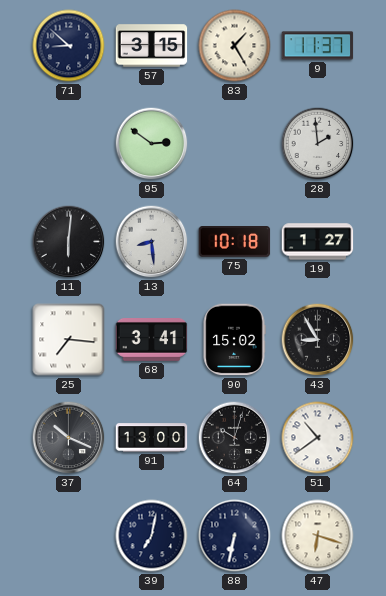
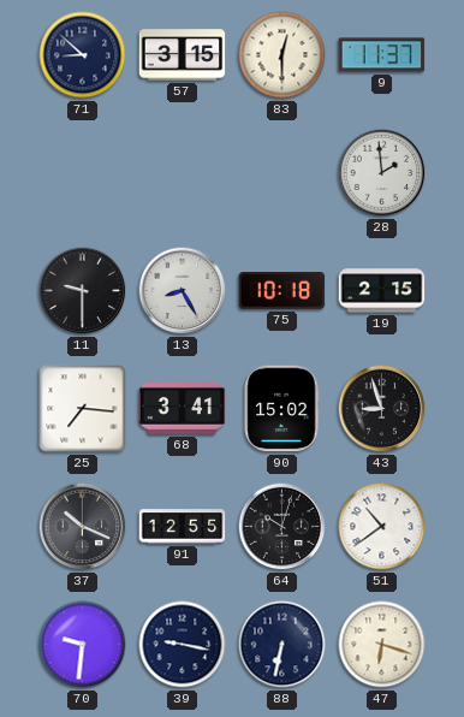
83: 1:25 -> 12:30
95: 2:51 -> none
11: 6:01 -> 9:30
13: 8:29 -> 8:25
19: 1:27 -> 2:15
43: 8:55 -> 8:57
91: 13:00 -> 12:55
70: none -> 9:31
39: 7:02 -> 9:17
